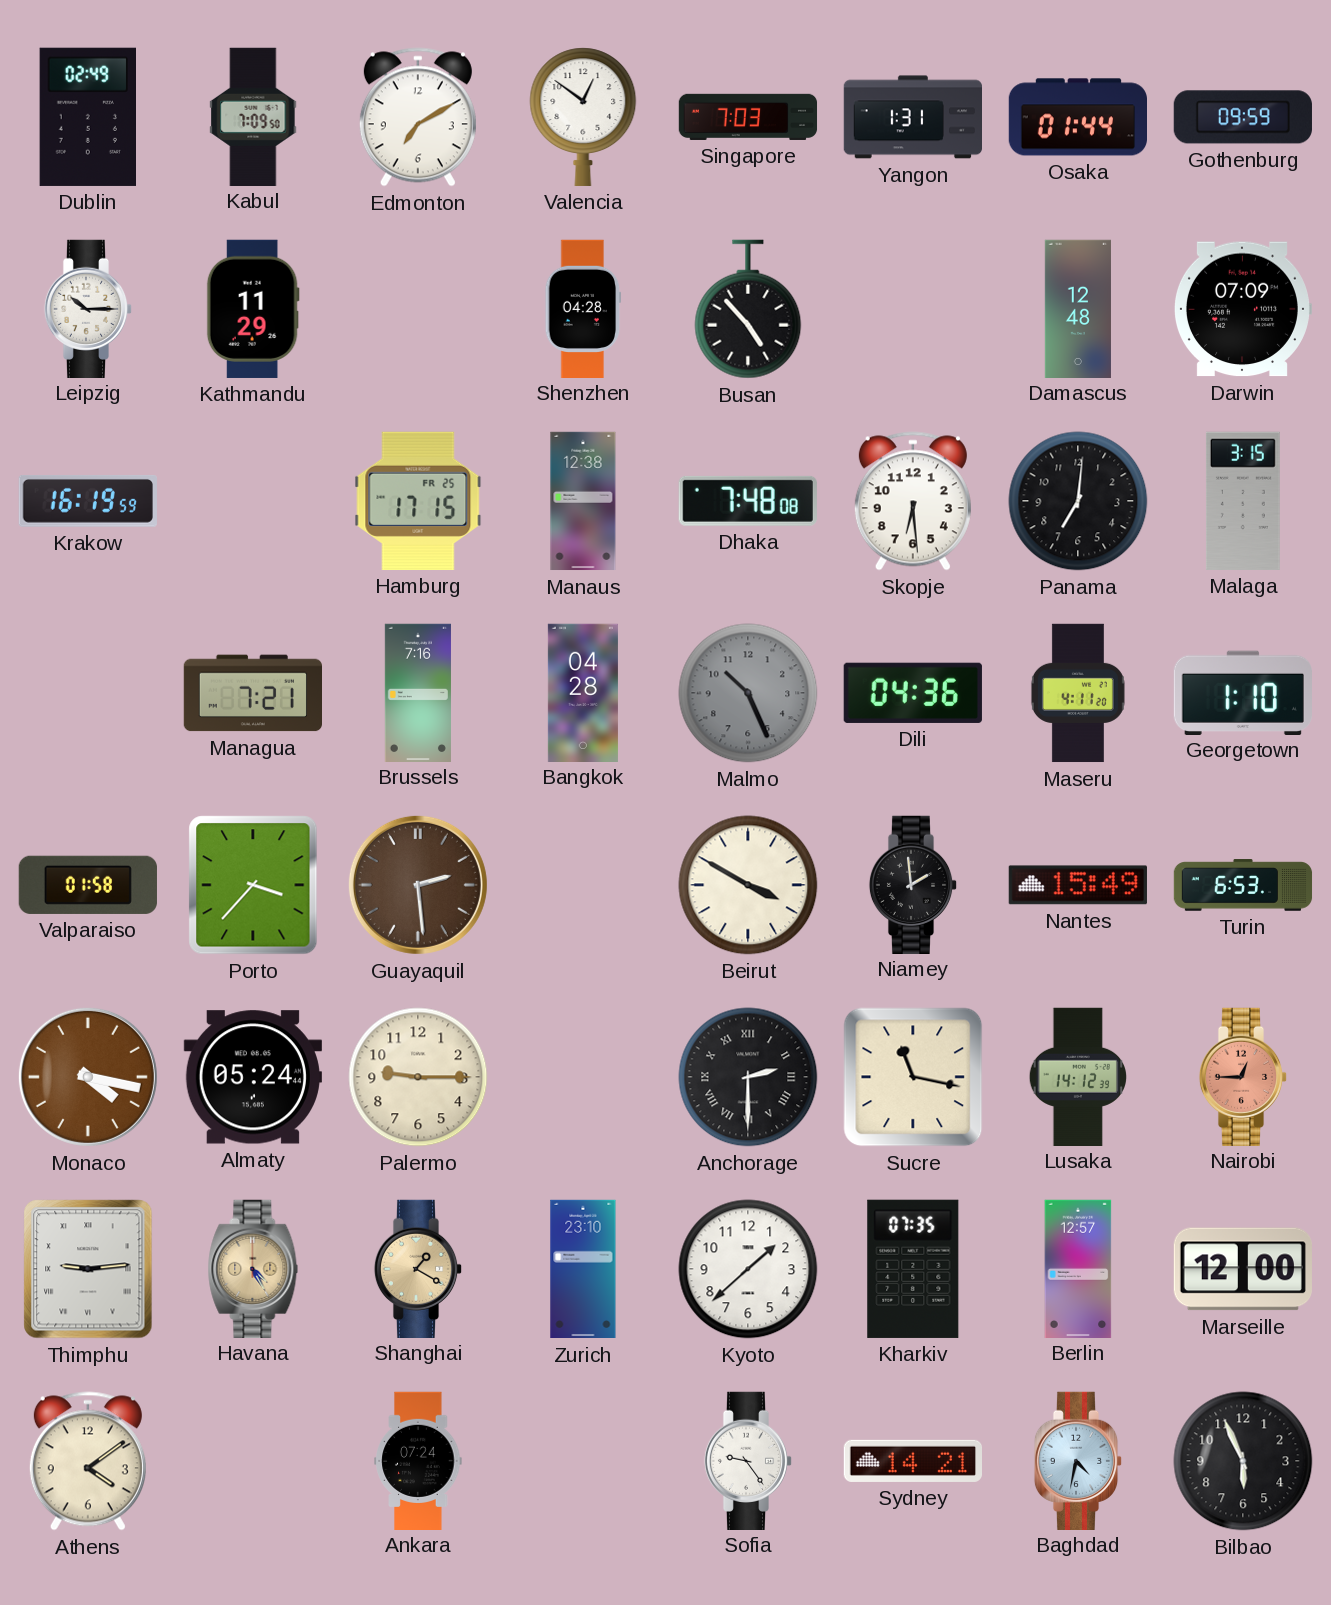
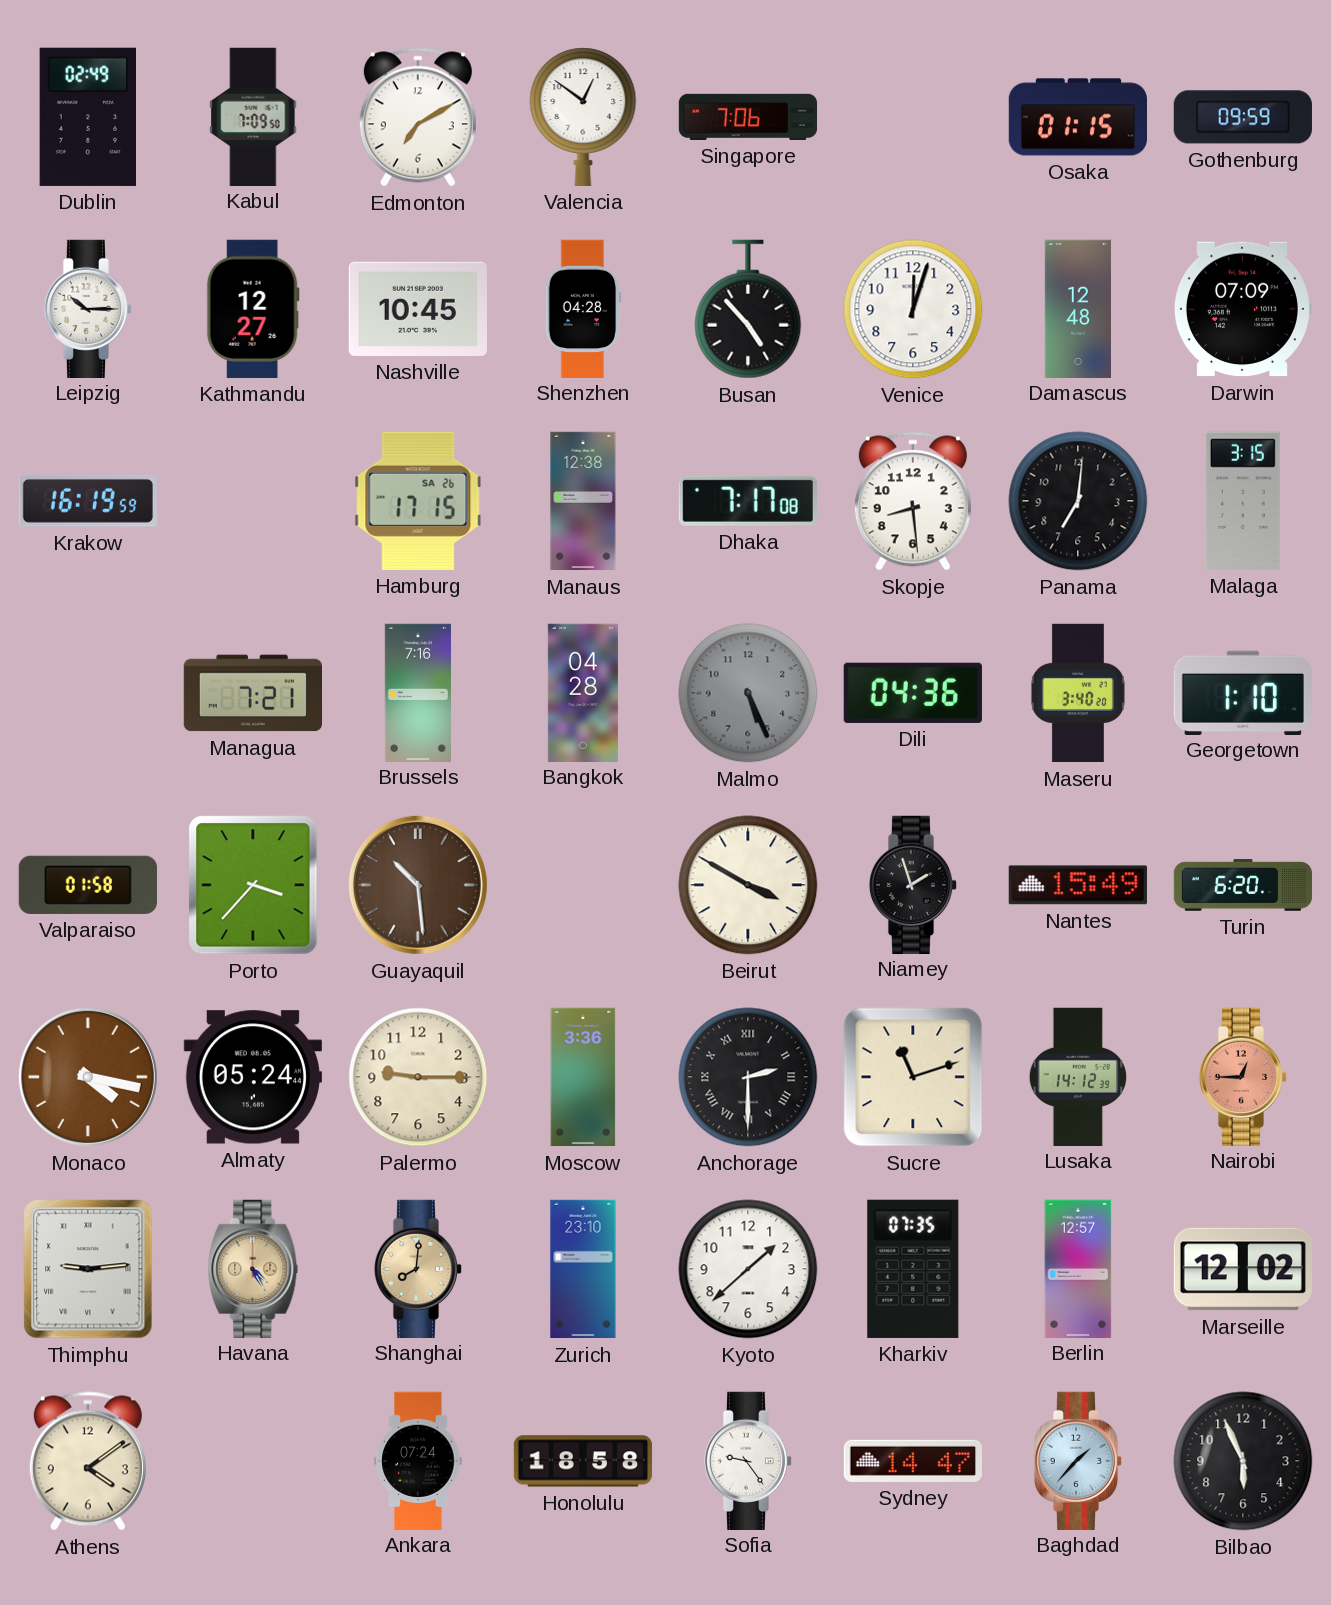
Singapore: 7:03 -> 7:06
Yangon: 1:31 -> none
Osaka: 01:44 -> 01:15
Kathmandu: 11:29 -> 12:27
Nashville: none -> 10:45
Venice: none -> 12:03
Hamburg date: FR 25 -> SA 26
Dhaka: 7:48 -> 7:17
Skopje: 6:29 -> 8:29
Malmo: 10:26 -> 5:26
Maseru: 4:11 -> 3:40
Guayaquil: 2:29 -> 10:29
Niamey: 1:59 -> 1:57
Turin: 6:53 -> 6:20
Moscow: none -> 3:36
Sucre: 11:17 -> 11:12
Shanghai: 1:20 -> 8:01
Marseille: 12:00 -> 12:02
Honolulu: none -> 18:58
Sydney: 14:21 -> 14:47
Baghdad: 4:32 -> 1:37
